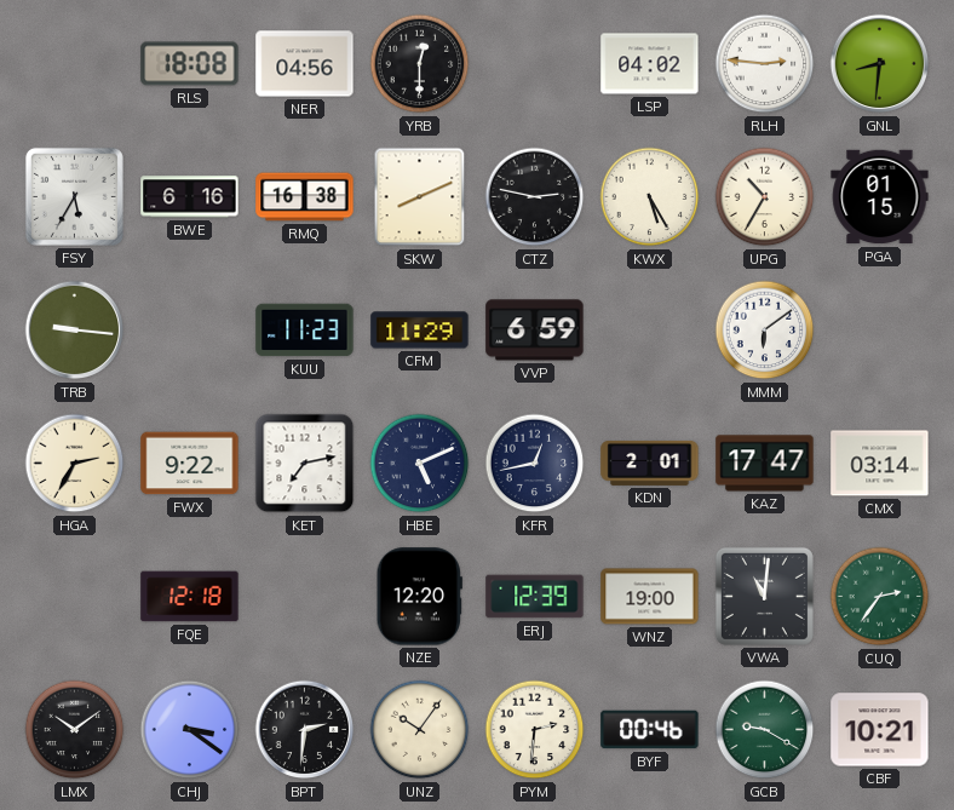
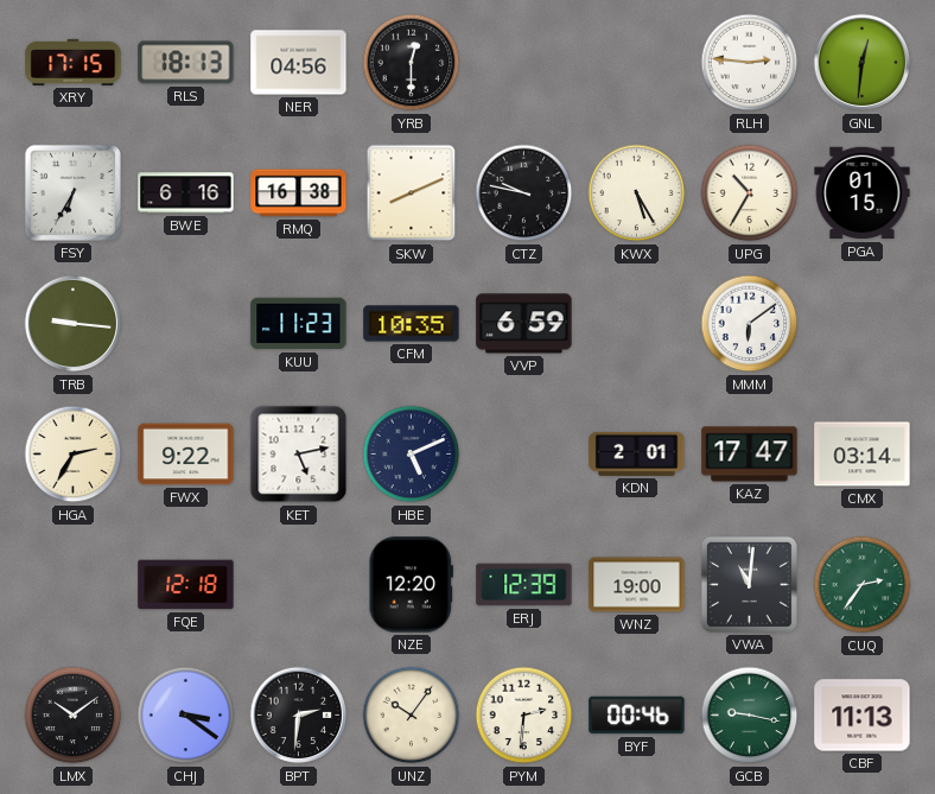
XRY: none -> 17:15
RLS: 18:08 -> 18:13
LSP: 04:02 -> none
GNL: 8:31 -> 12:31
FSY: 5:35 -> 6:35
CTZ: 2:47 -> 9:47
CFM: 11:29 -> 10:35
KET: 7:13 -> 5:13
KFR: 12:43 -> none
GCB: 9:20 -> 9:17
CBF: 10:21 -> 11:13
